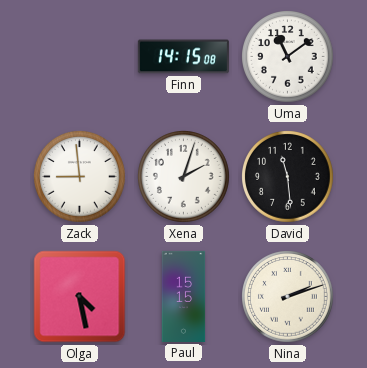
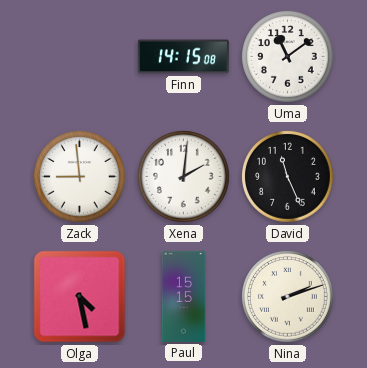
Xena: 2:03 -> 2:01
David: 11:29 -> 11:26
